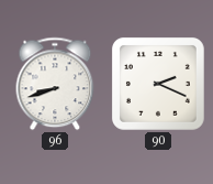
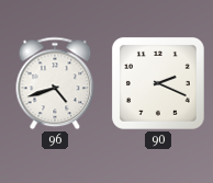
96: 8:42 -> 4:42
